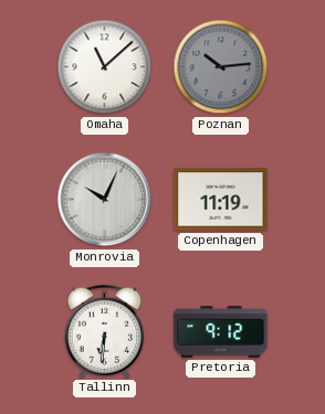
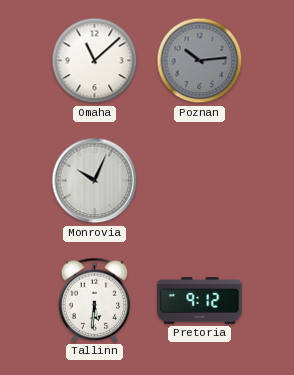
Copenhagen: 11:19 -> none
Tallinn: 6:31 -> 5:31
